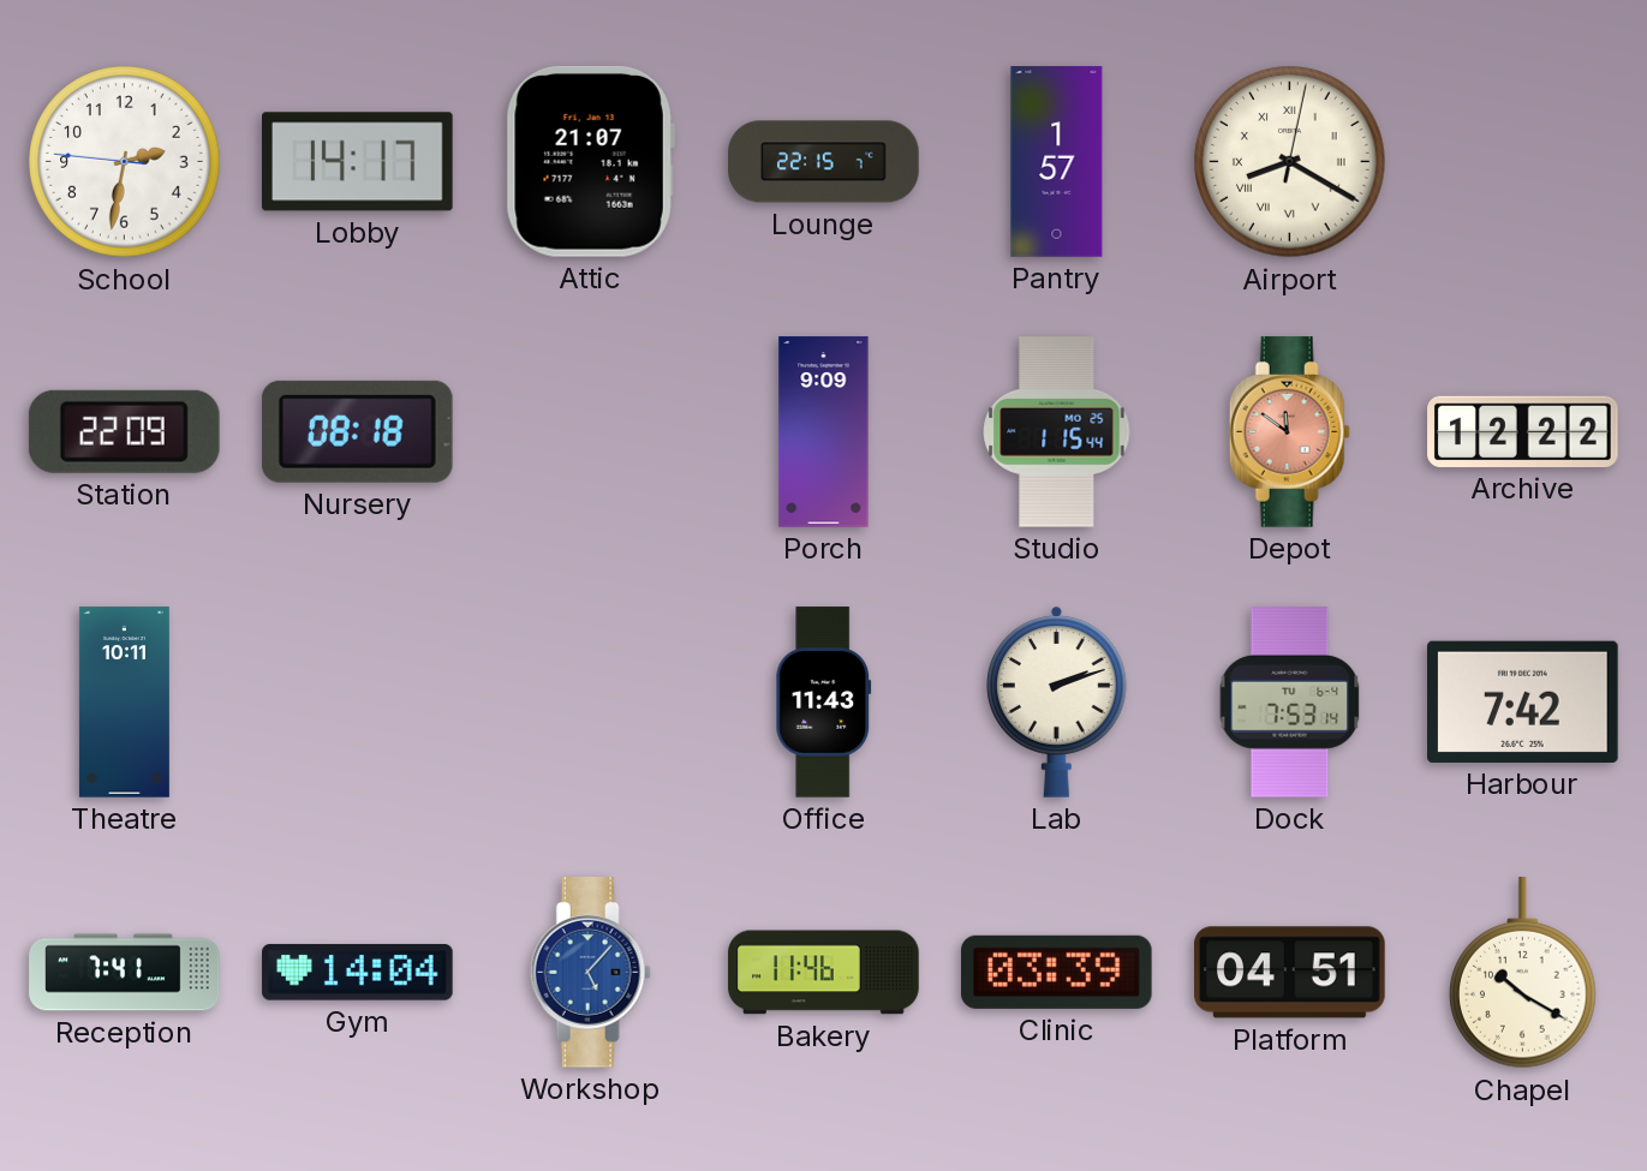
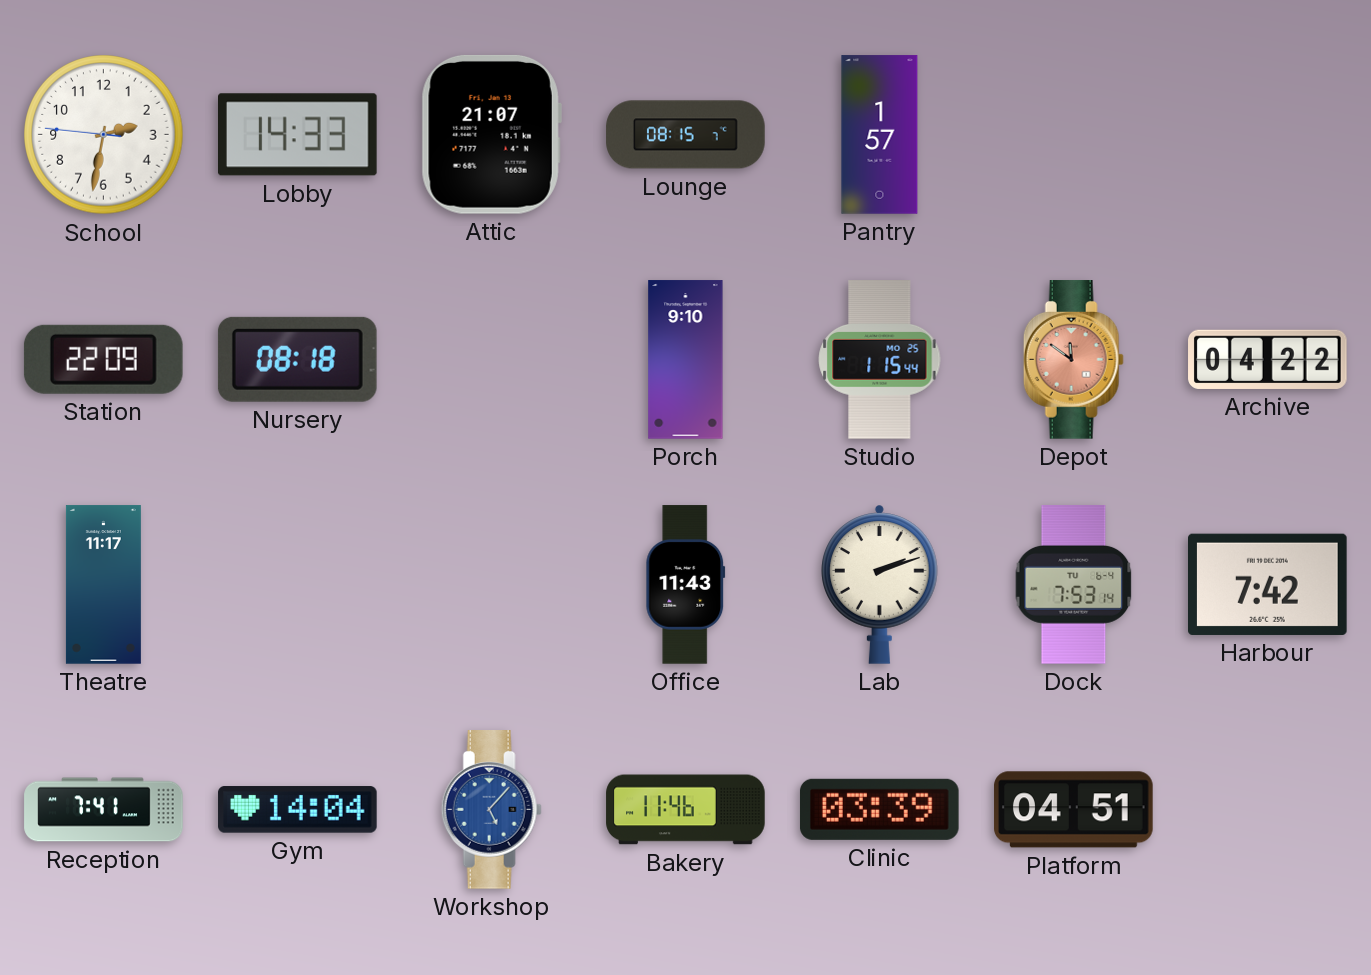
Lobby: 14:17 -> 14:33
Lounge: 22:15 -> 08:15
Airport: 8:20 -> none
Porch: 9:09 -> 9:10
Archive: 12:22 -> 04:22
Theatre: 10:11 -> 11:17
Chapel: 10:20 -> none
